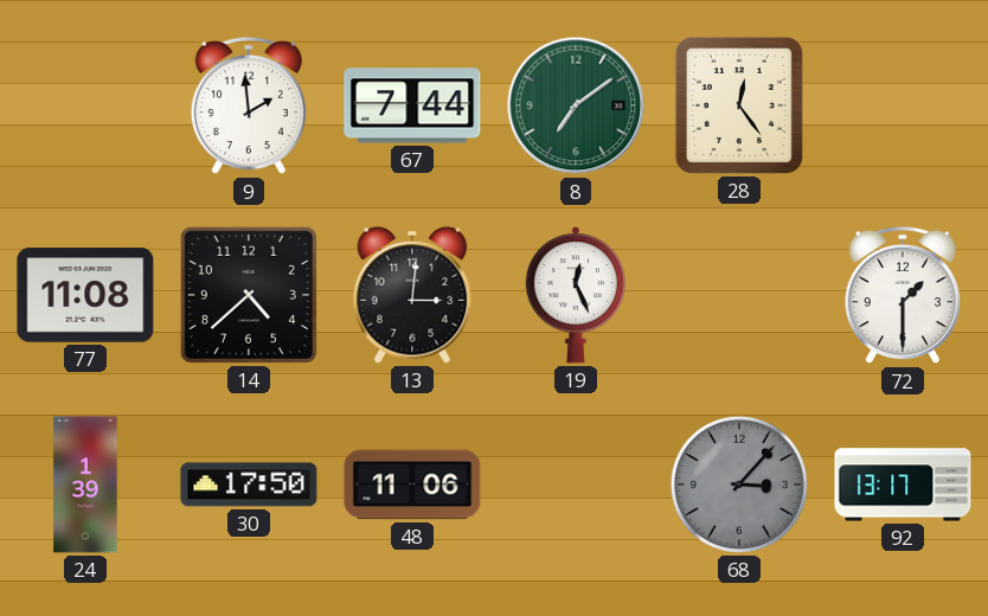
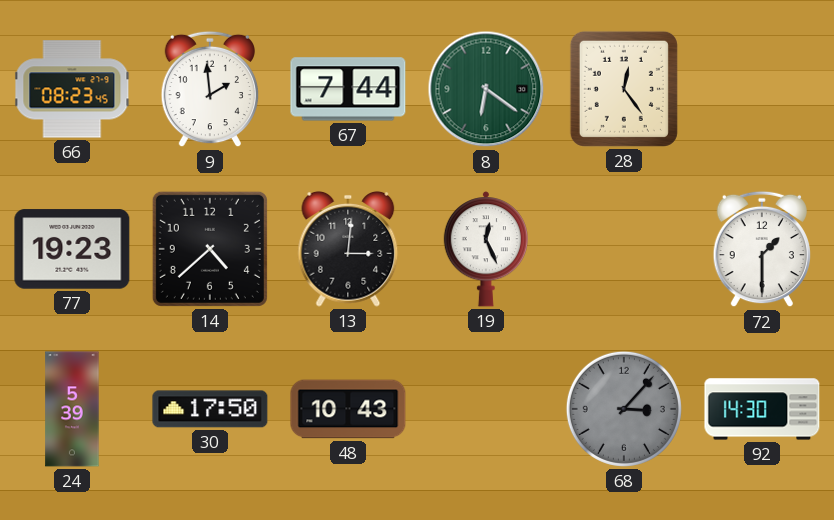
66: none -> 08:23
8: 7:09 -> 6:21
77: 11:08 -> 19:23
24: 1:39 -> 5:39
48: 11:06 -> 10:43
92: 13:17 -> 14:30
